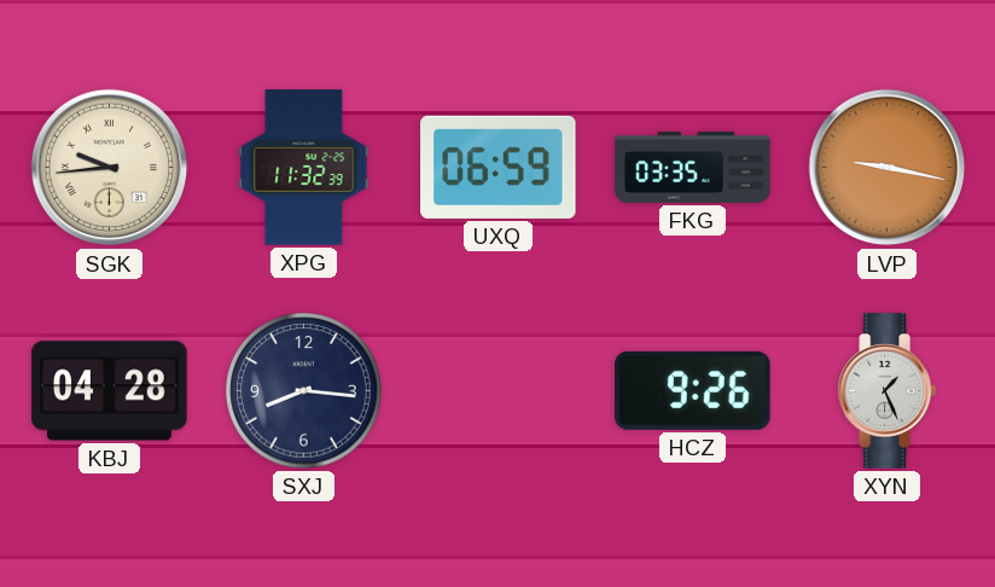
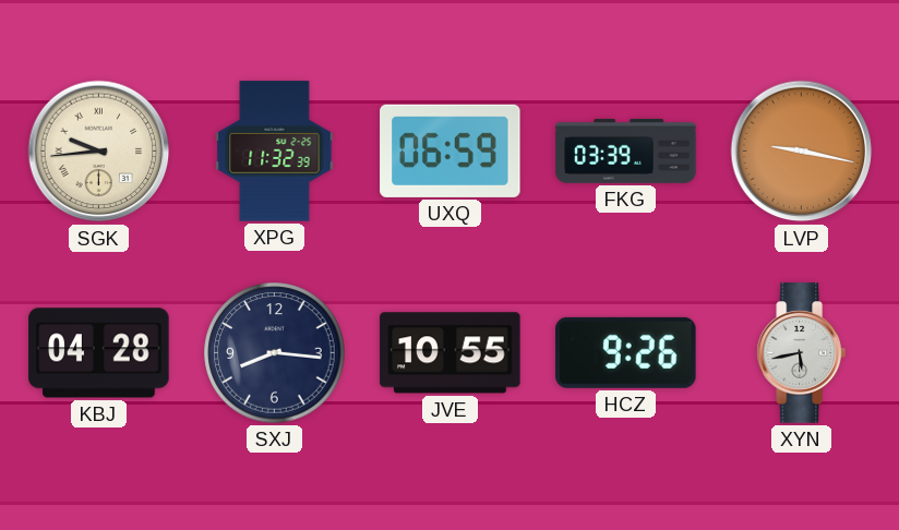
FKG: 03:35 -> 03:39
JVE: none -> 10:55
XYN: 1:26 -> 5:43
